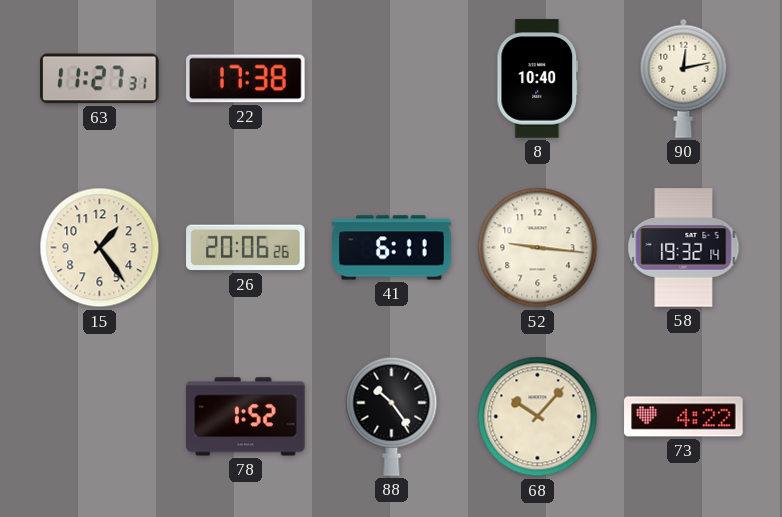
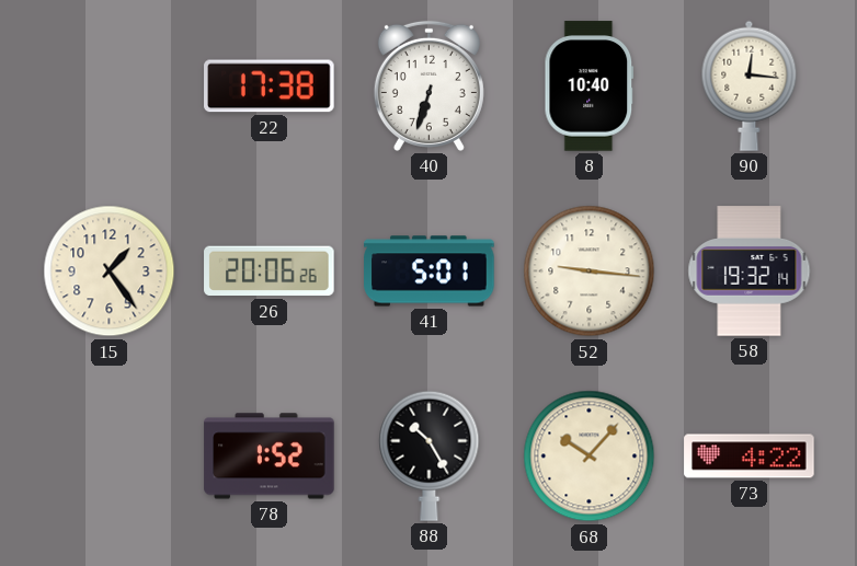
63: 11:27 -> none
40: none -> 6:33
90: 12:13 -> 12:16
41: 6:11 -> 5:01
88: 10:24 -> 10:25
